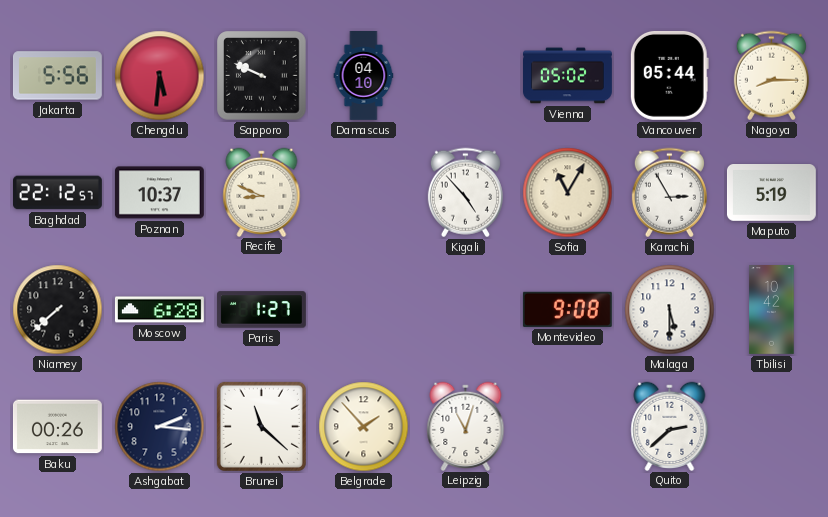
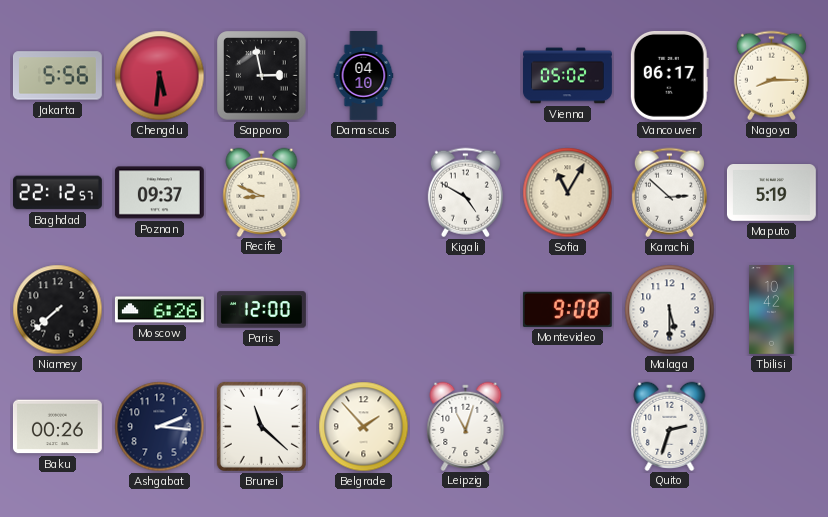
Sapporo: 9:49 -> 2:58
Vancouver: 05:44 -> 06:17
Poznan: 10:37 -> 09:37
Kigali: 4:53 -> 4:50
Karachi: 2:55 -> 2:52
Moscow: 6:28 -> 6:26
Paris: 1:27 -> 12:00
Quito: 2:38 -> 2:33
